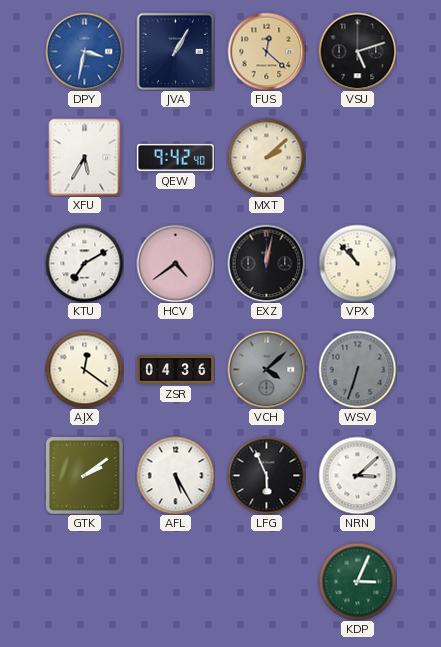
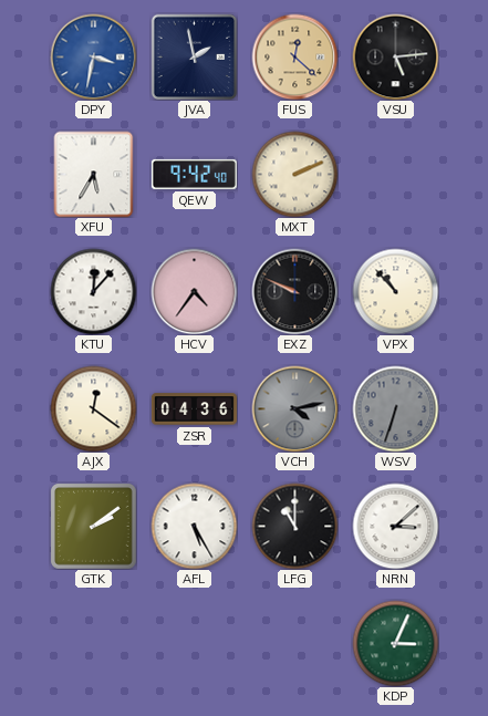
JVA: 1:05 -> 1:58
VSU: 5:12 -> 5:14
MXT: 2:08 -> 2:11
KTU: 7:10 -> 12:07
HCV: 4:39 -> 4:36
EXZ: 12:02 -> 9:49
VCH: 4:08 -> 4:13
LFG: 5:56 -> 11:00
